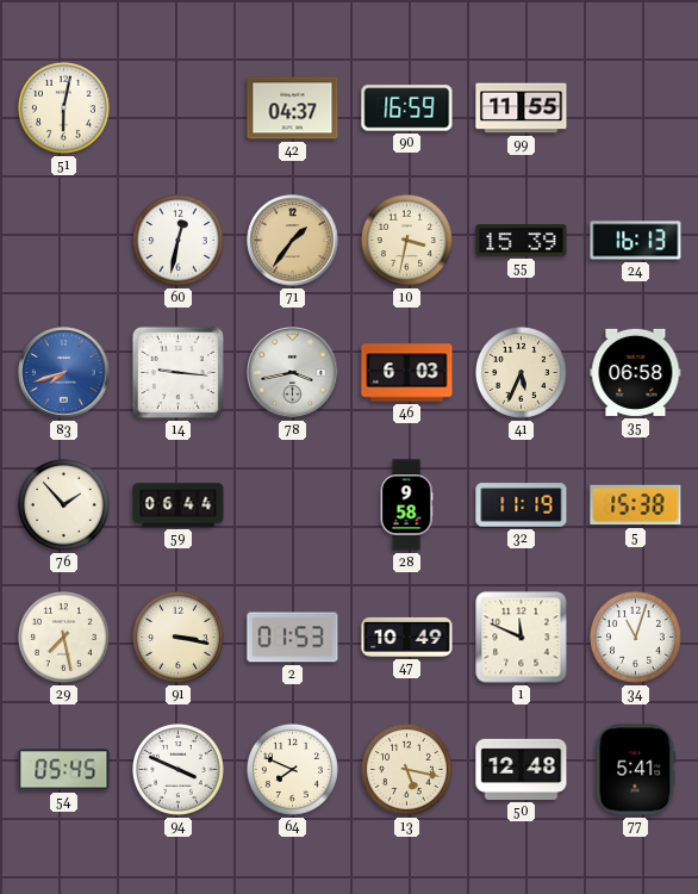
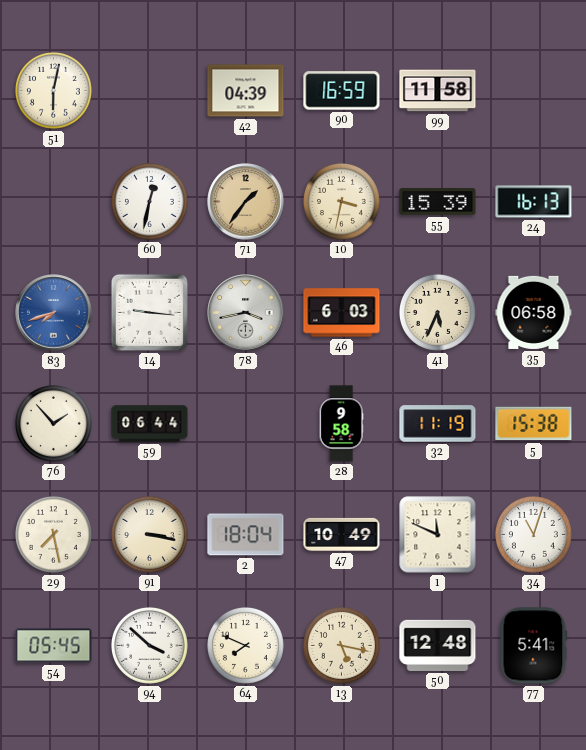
42: 04:37 -> 04:39
99: 11:55 -> 11:58
2: 01:53 -> 18:04
94: 3:49 -> 3:52
